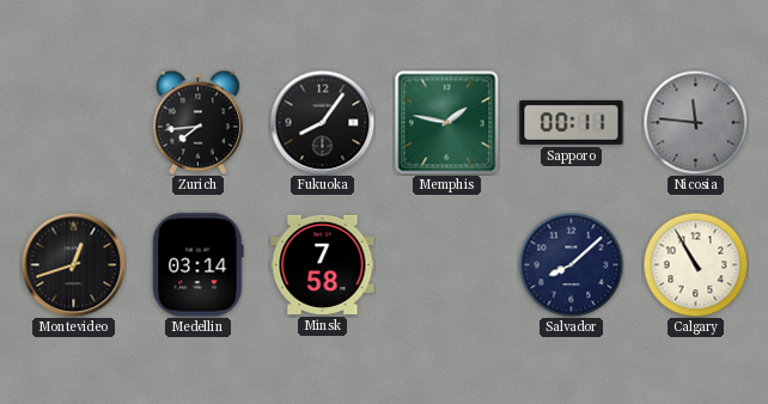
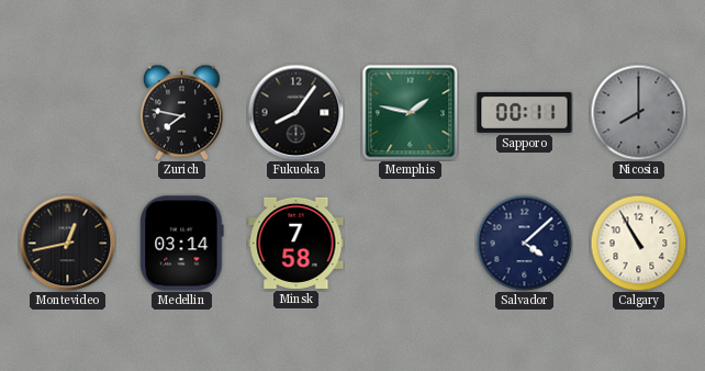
Zurich: 7:44 -> 7:47
Nicosia: 11:46 -> 8:00
Montevideo: 12:42 -> 12:43
Salvador: 8:08 -> 4:08
